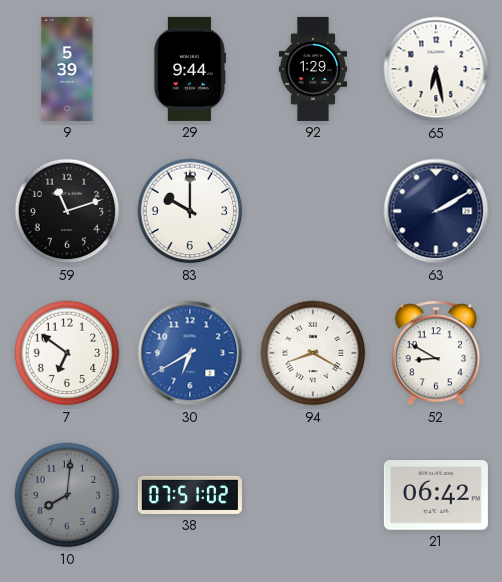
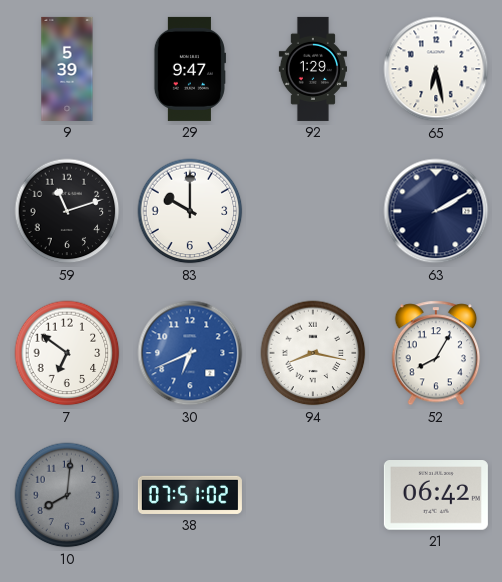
29: 9:44 -> 9:47
30: 6:40 -> 6:41
94: 8:20 -> 8:17
52: 8:50 -> 8:05
